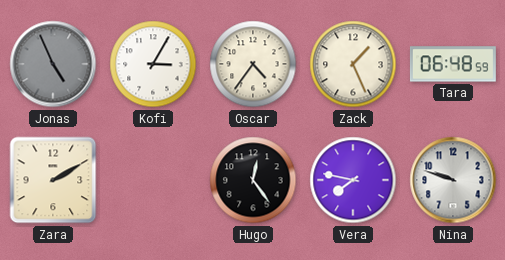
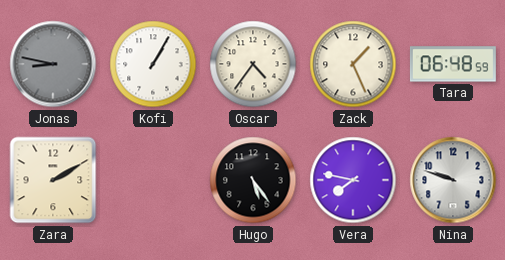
Jonas: 4:56 -> 8:47
Kofi: 3:05 -> 1:05
Hugo: 12:24 -> 5:24
